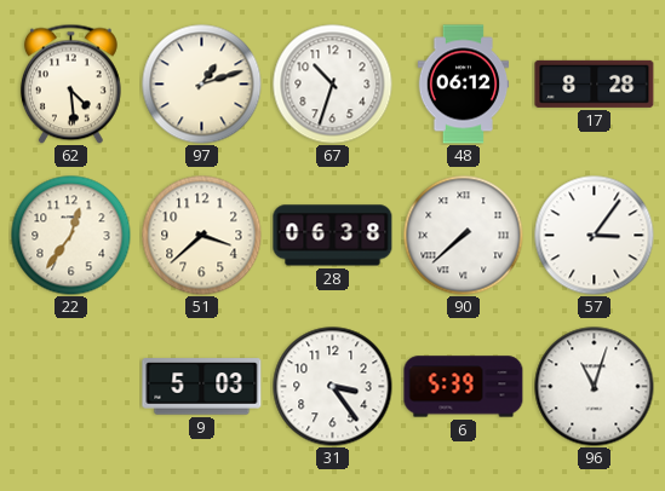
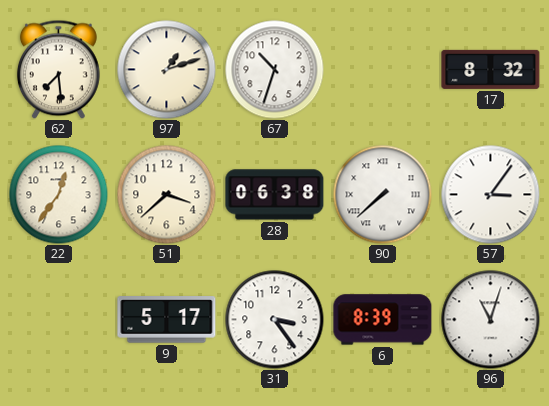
62: 4:29 -> 7:29
48: 06:12 -> none
17: 8:28 -> 8:32
9: 5:03 -> 5:17
6: 5:39 -> 8:39
